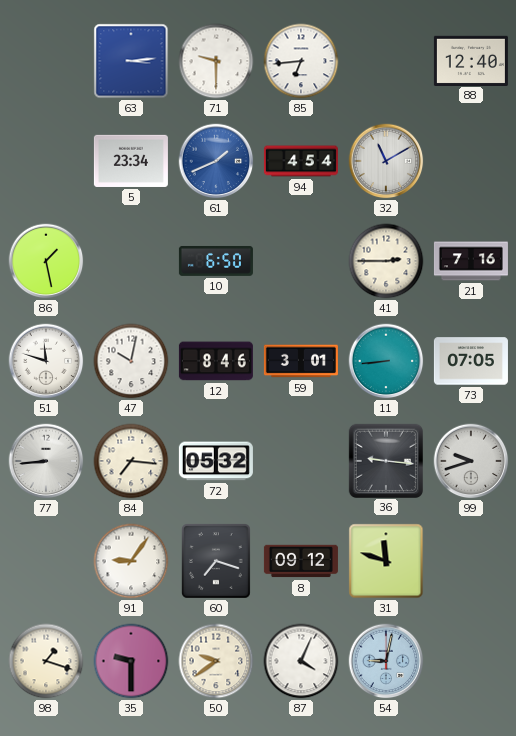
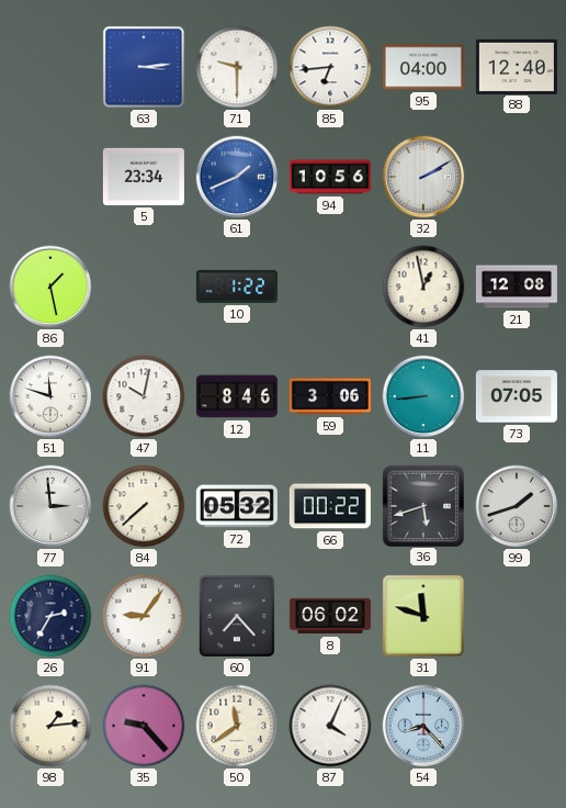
95: none -> 04:00
94: 4:54 -> 10:56
32: 11:10 -> 2:10
10: 6:50 -> 1:22
41: 2:45 -> 12:58
21: 7:16 -> 12:08
59: 3:01 -> 3:06
77: 8:44 -> 2:59
84: 7:16 -> 7:38
66: none -> 00:22
36: 9:16 -> 5:42
99: 9:42 -> 1:42
26: none -> 2:35
60: 7:18 -> 7:23
8: 09:12 -> 06:02
98: 1:18 -> 1:14
35: 9:30 -> 9:23
50: 9:39 -> 11:39
54: 9:02 -> 8:23
